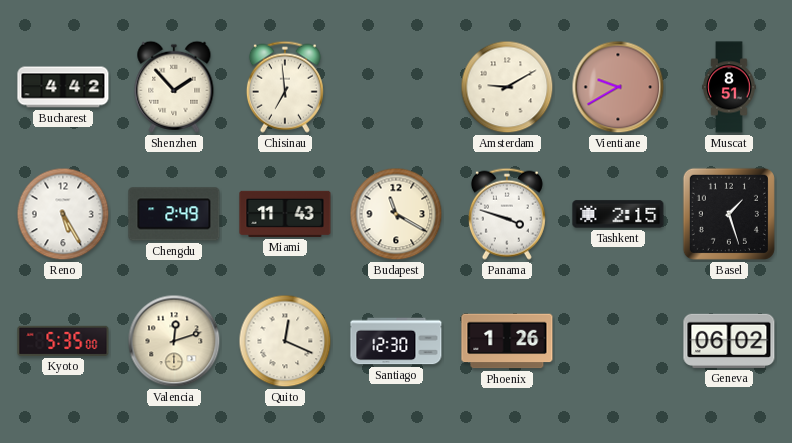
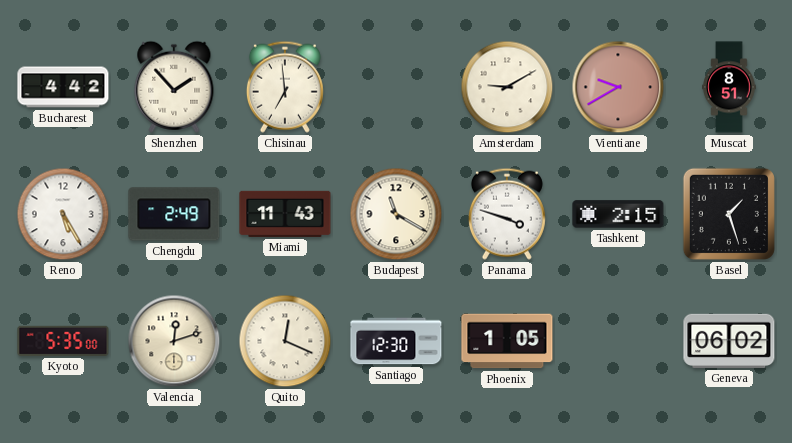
Phoenix: 1:26 -> 1:05
